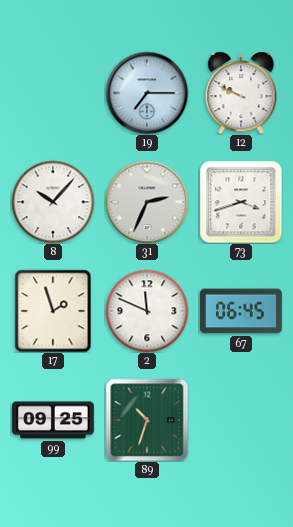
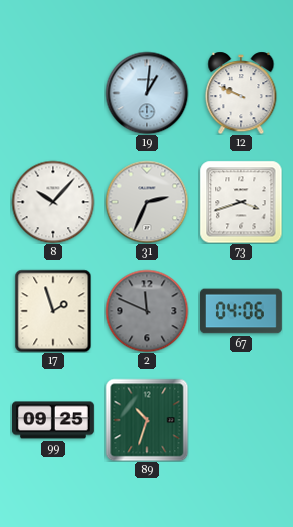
19: 7:15 -> 1:01
2 dial: white -> grey
67: 06:45 -> 04:06
